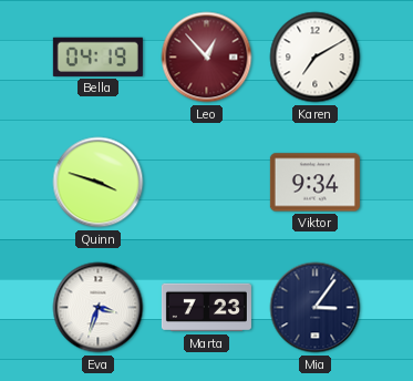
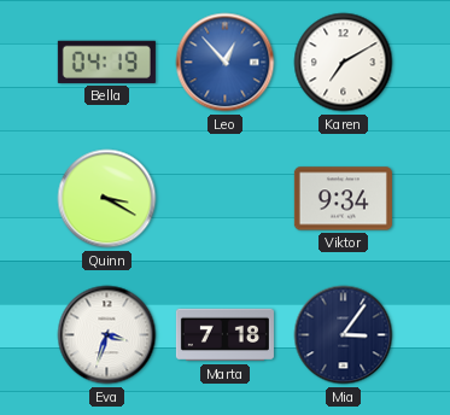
Leo dial: burgundy -> blue
Quinn: 3:48 -> 3:20
Marta: 7:23 -> 7:18
